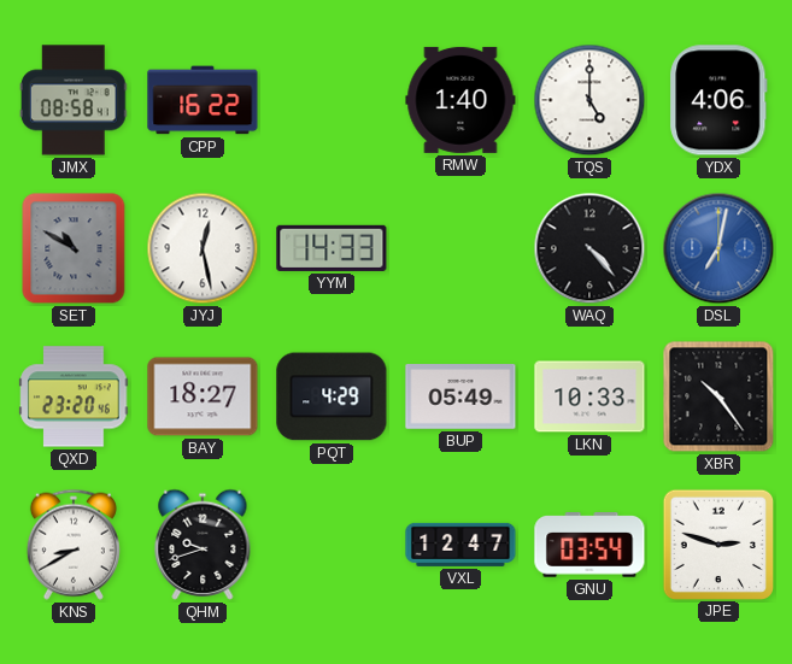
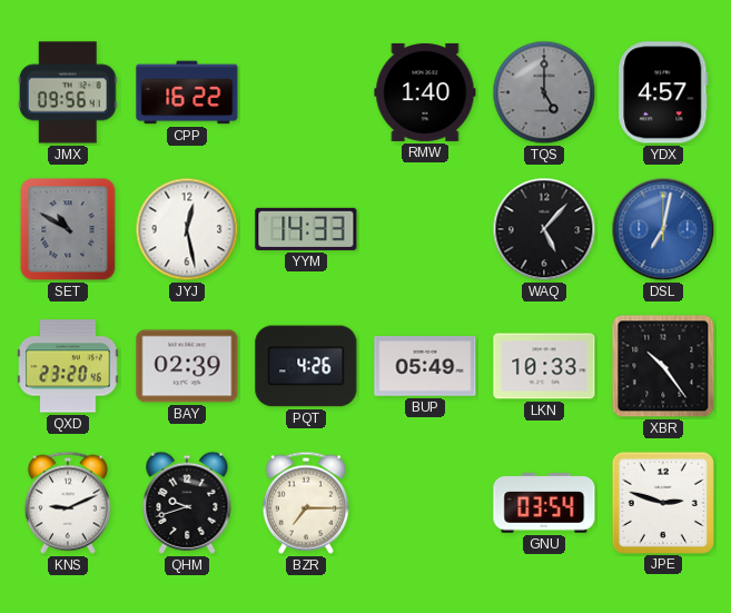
JMX: 08:58 -> 09:56
TQS dial: white -> grey
YDX: 4:06 -> 4:57
WAQ: 4:23 -> 5:07
BAY: 18:27 -> 02:39
PQT: 4:29 -> 4:26
KNS: 8:40 -> 9:11
BZR: none -> 7:15
VXL: 12:47 -> none
